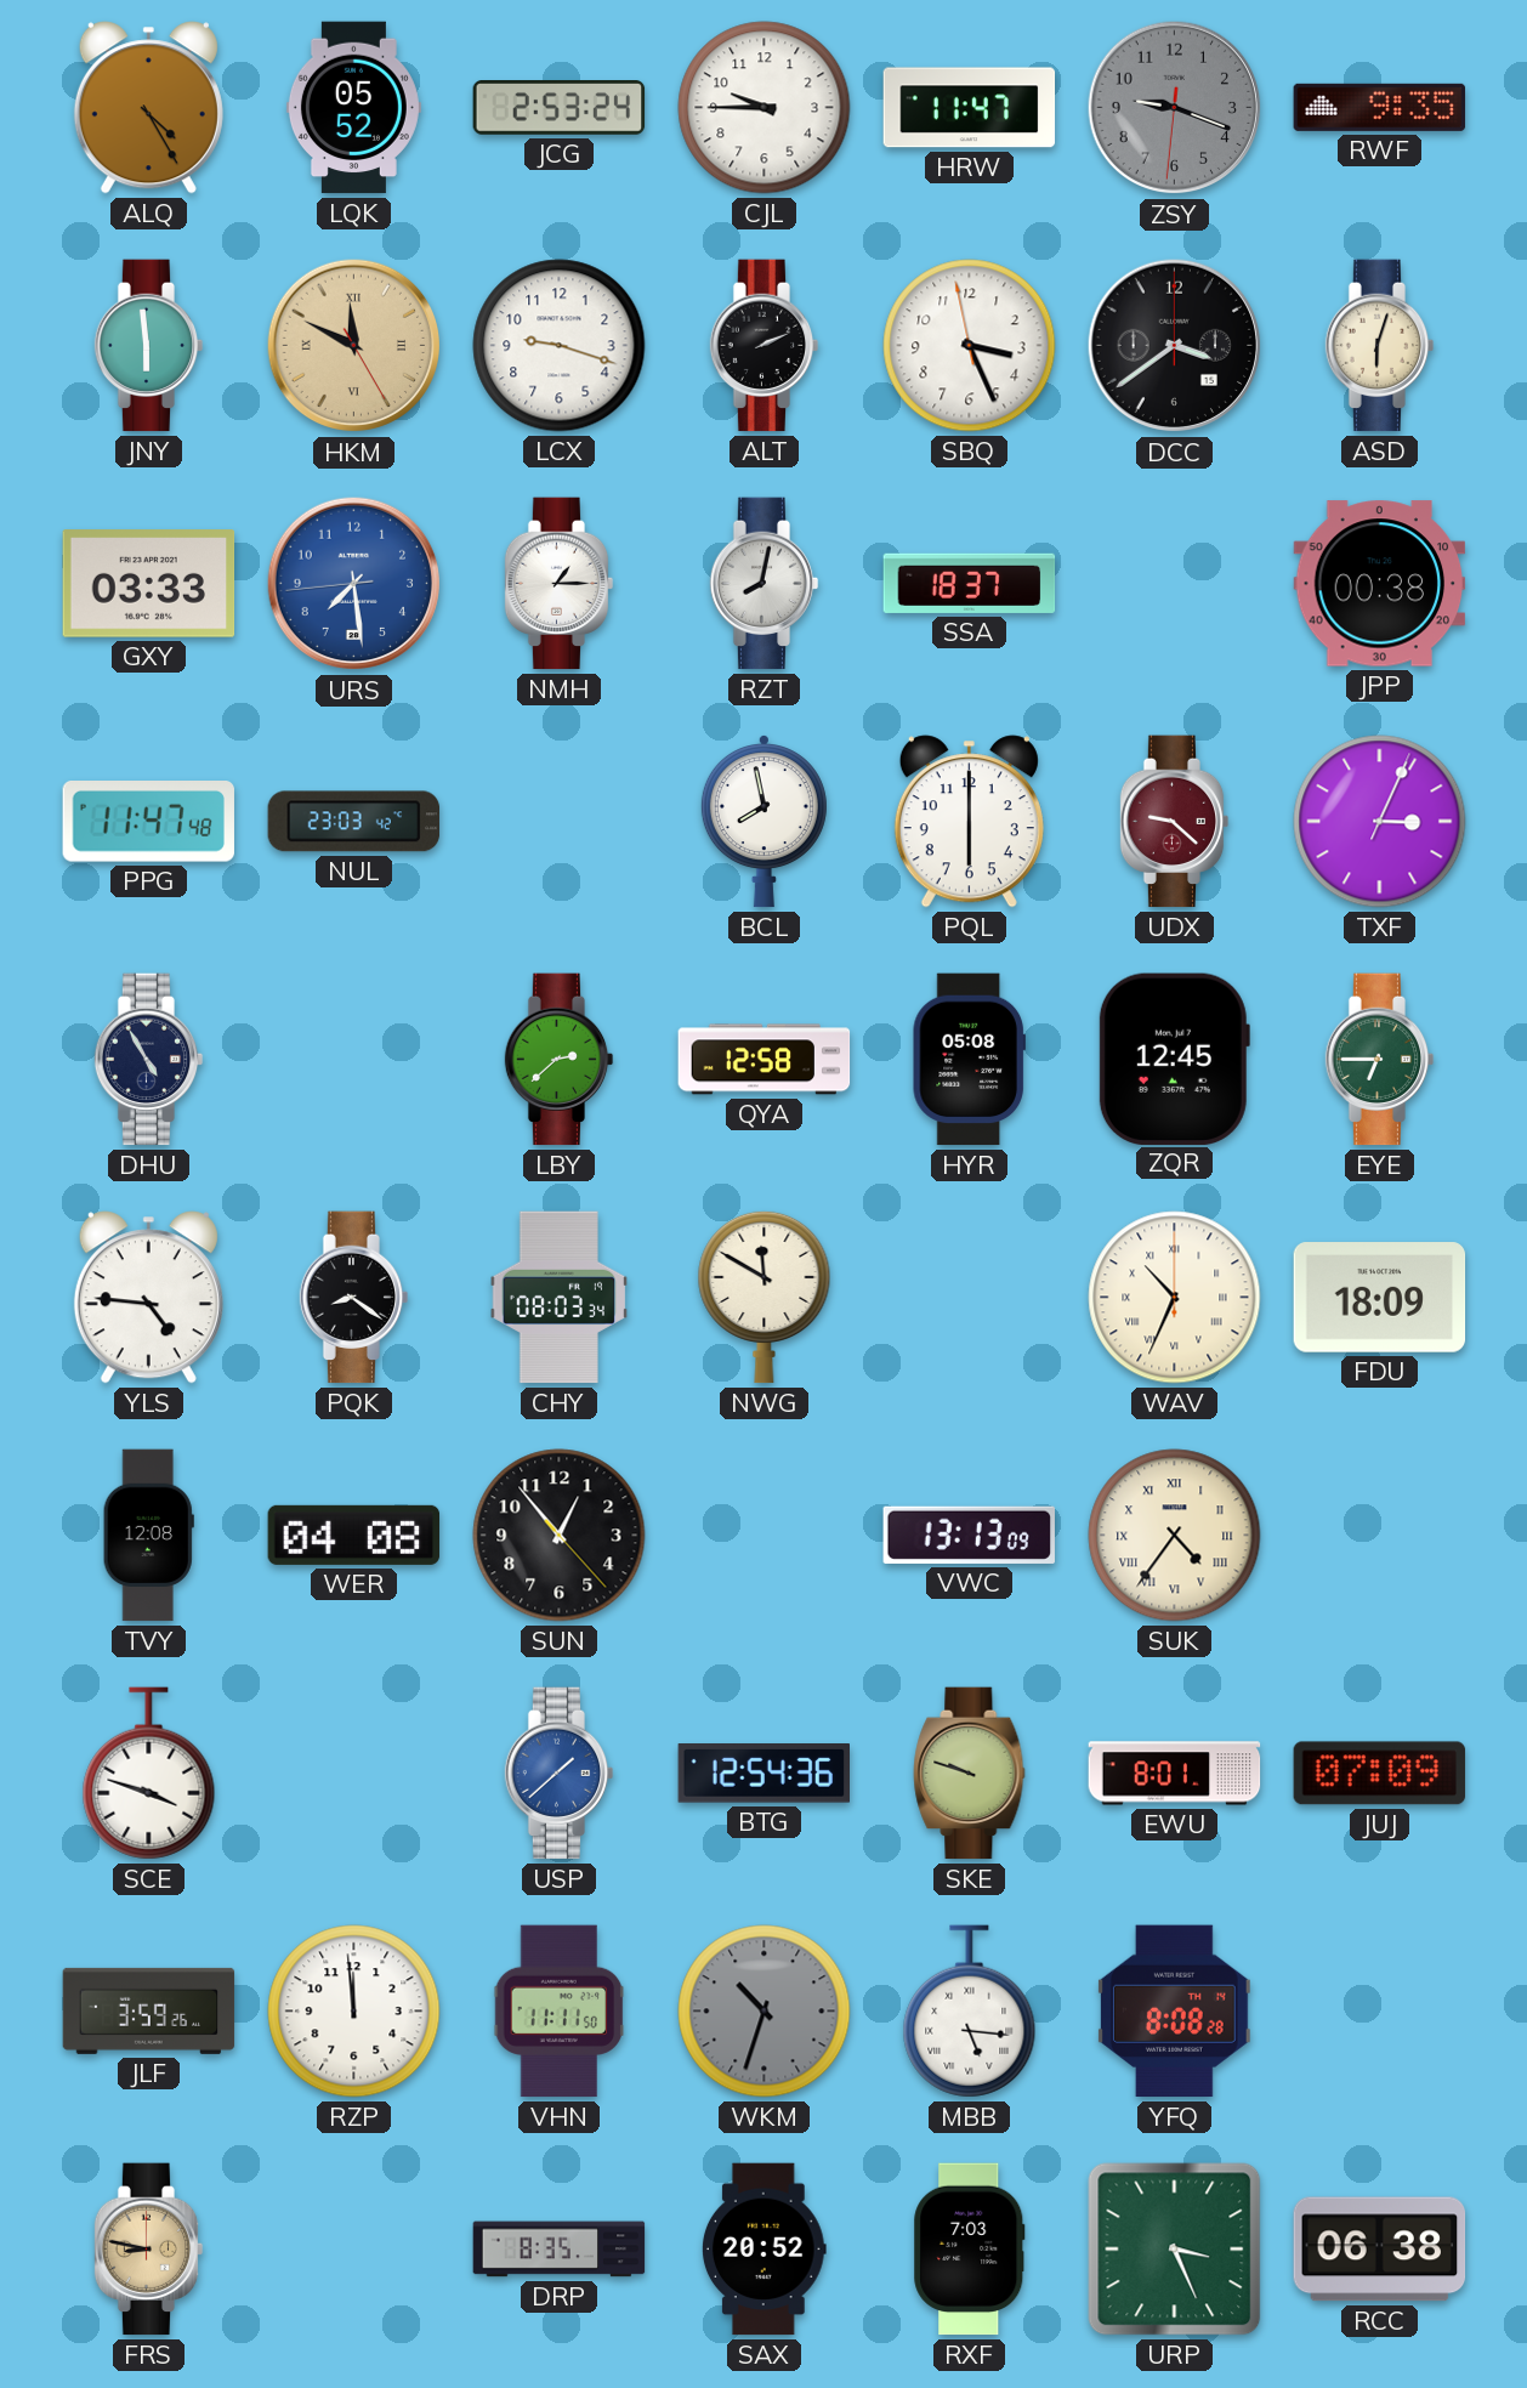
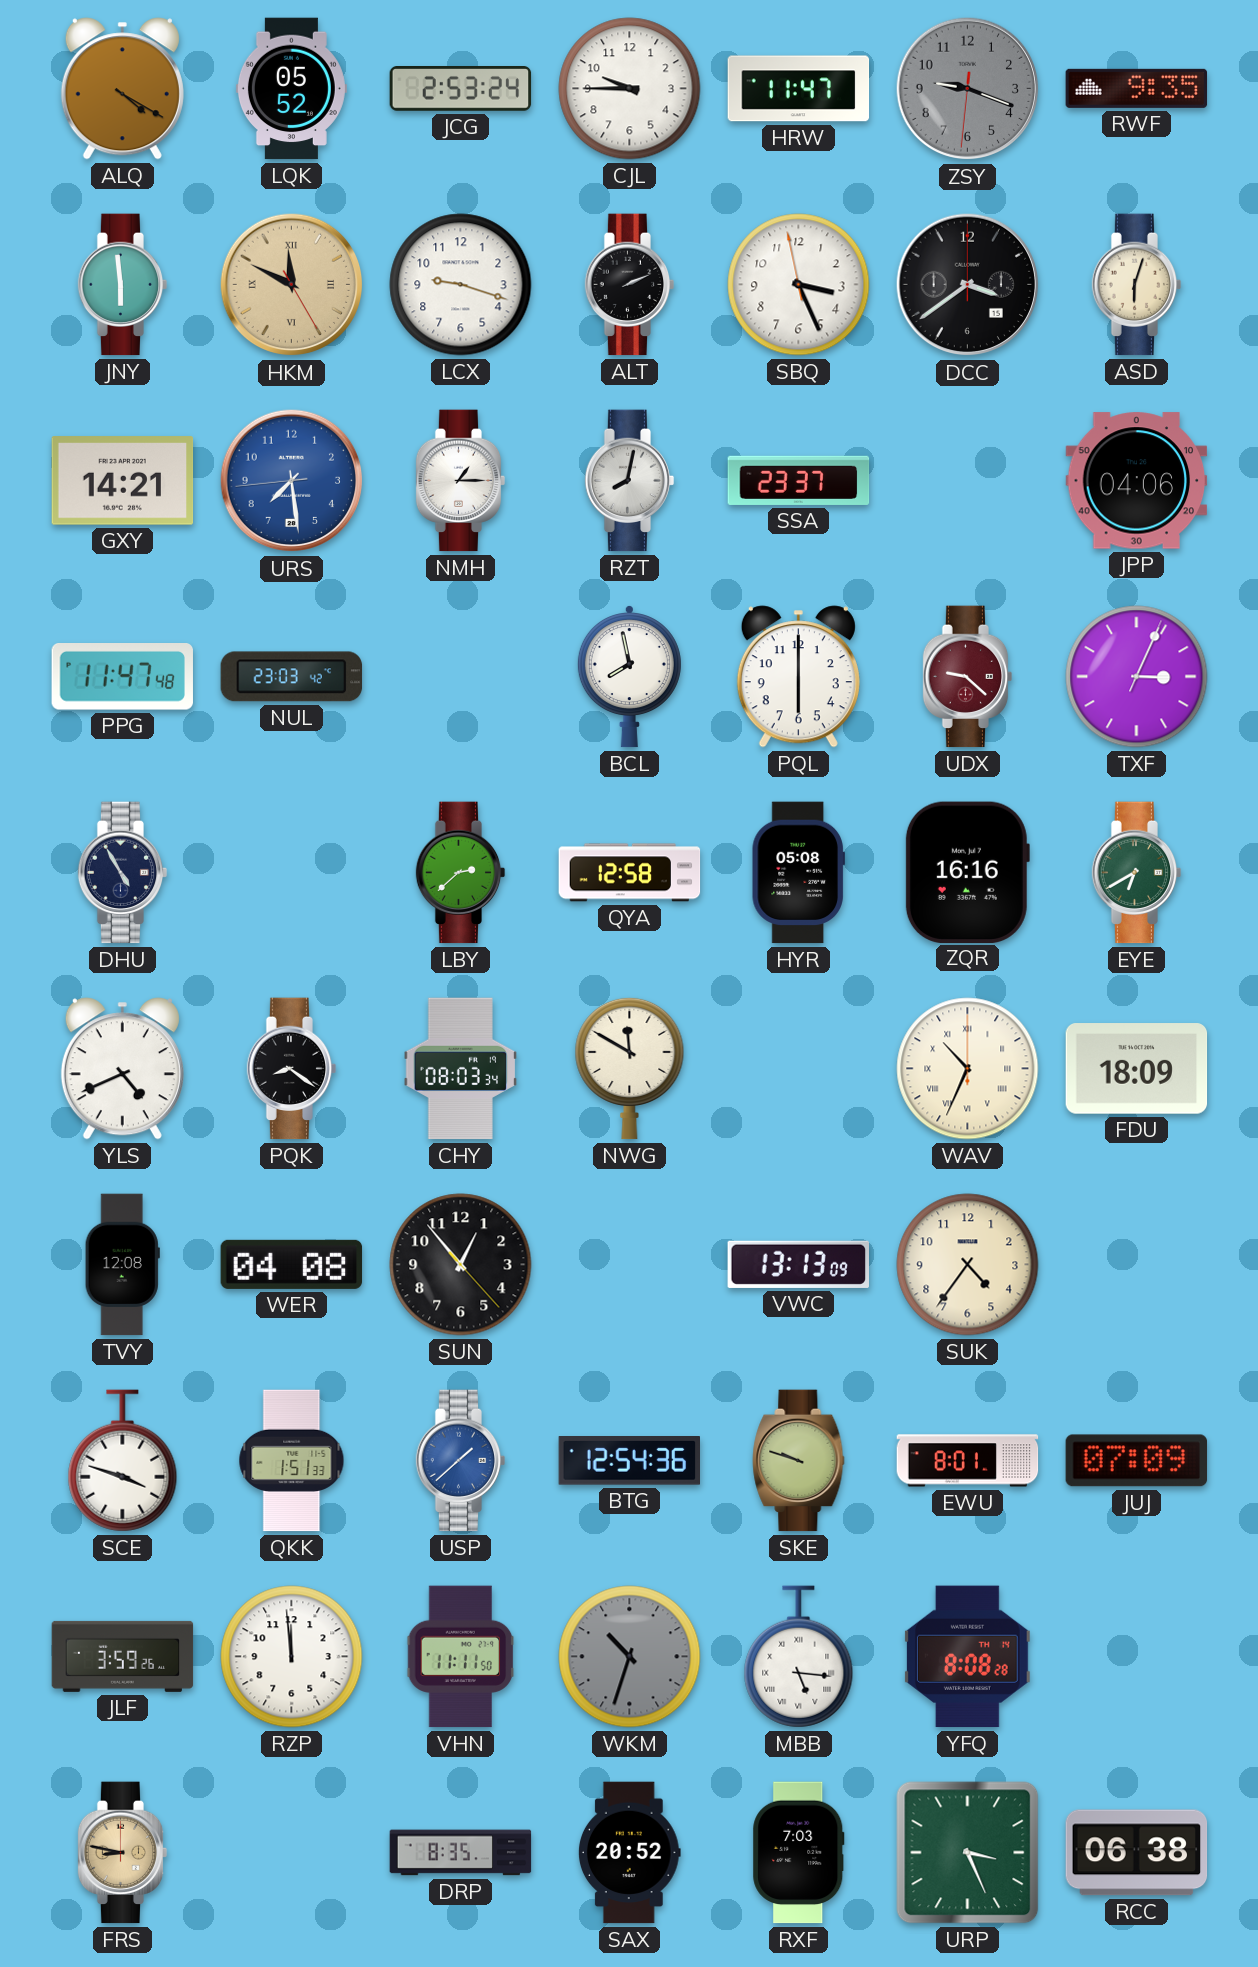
ALQ: 4:25 -> 4:20
GXY: 03:33 -> 14:21
SSA: 18:37 -> 23:37
JPP: 00:38 -> 04:06
ZQR: 12:45 -> 16:16
EYE: 6:45 -> 6:40
YLS: 4:46 -> 4:41
SUK numerals: Roman -> Arabic
QKK: none -> 1:51
